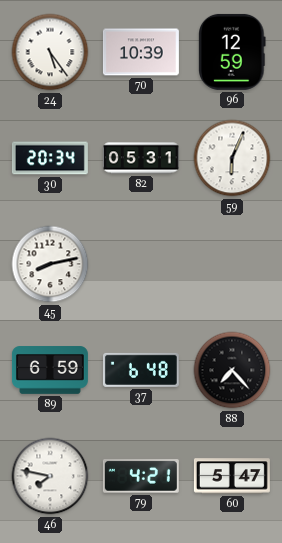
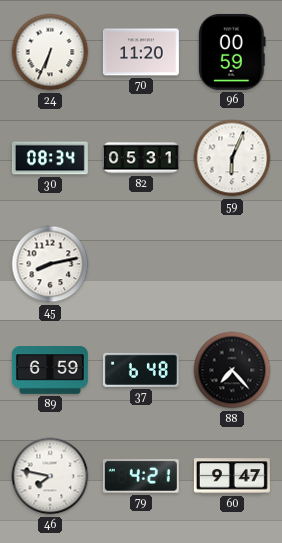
24: 5:24 -> 6:34
70: 10:39 -> 11:20
96: 12:59 -> 00:59
30: 20:34 -> 08:34
60: 5:47 -> 9:47
